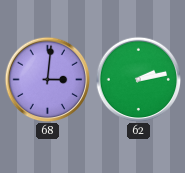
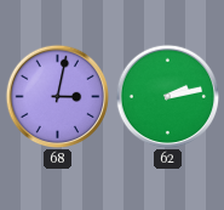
68: 3:01 -> 3:02
